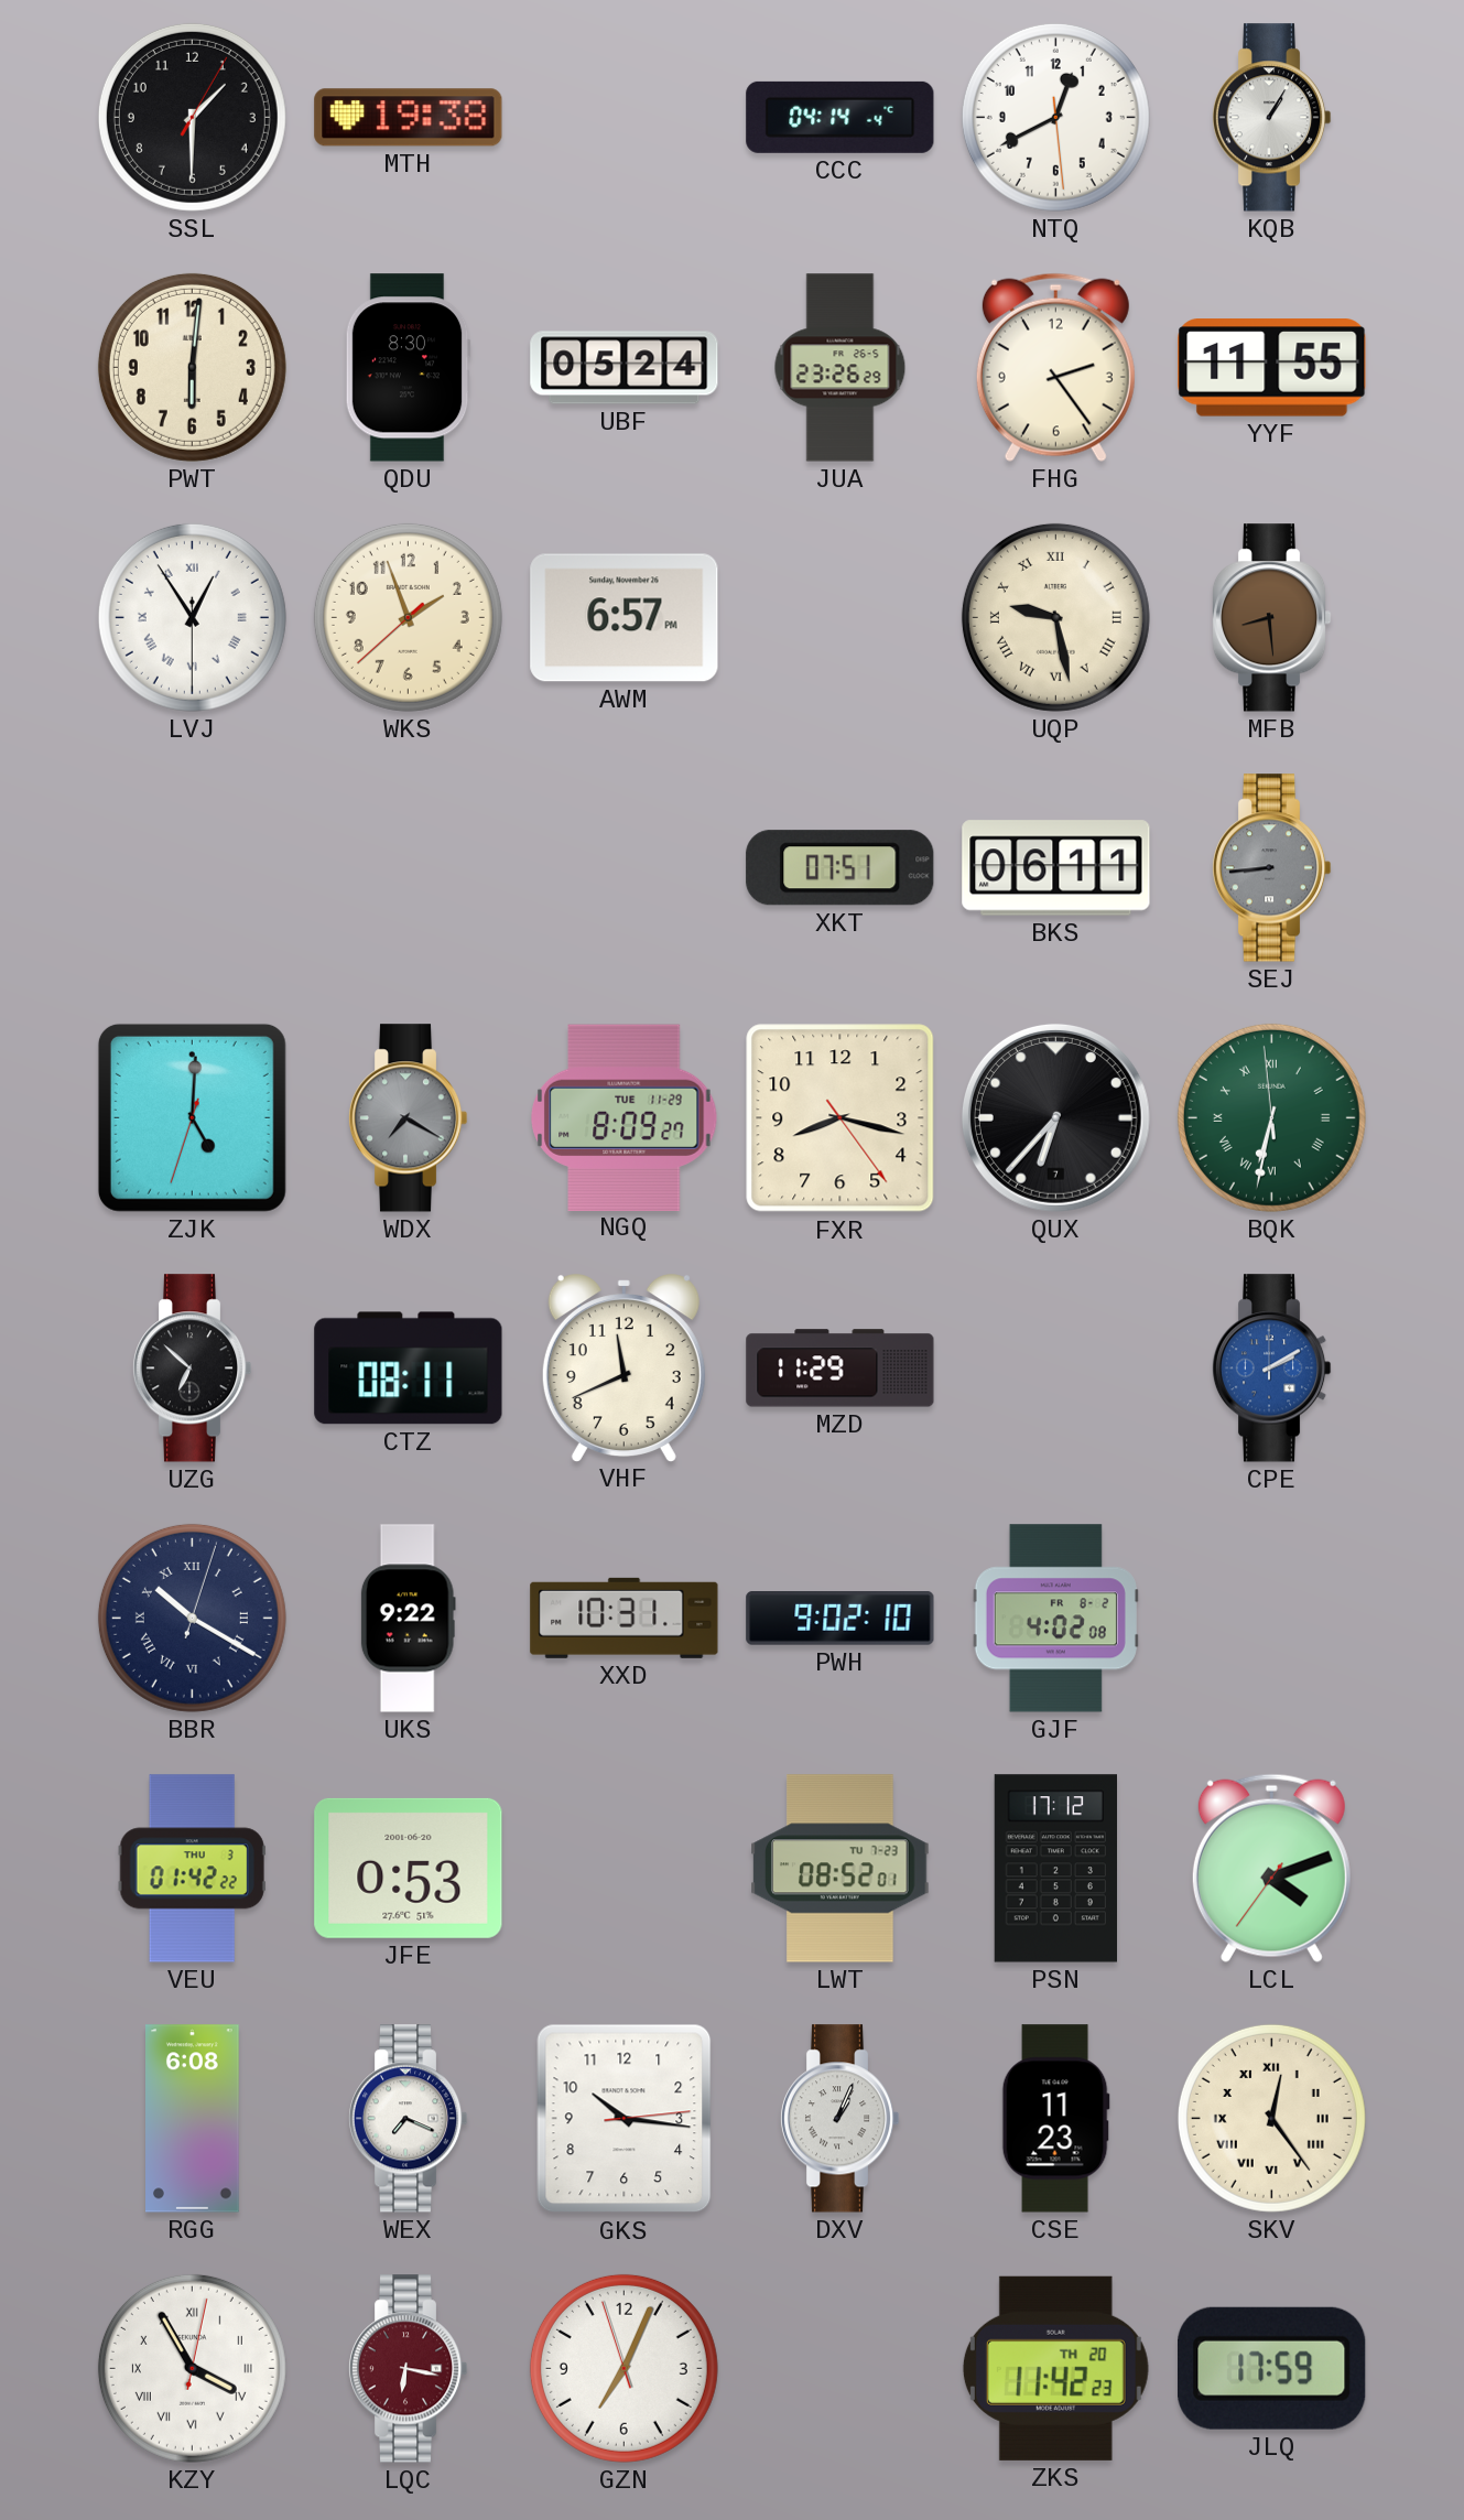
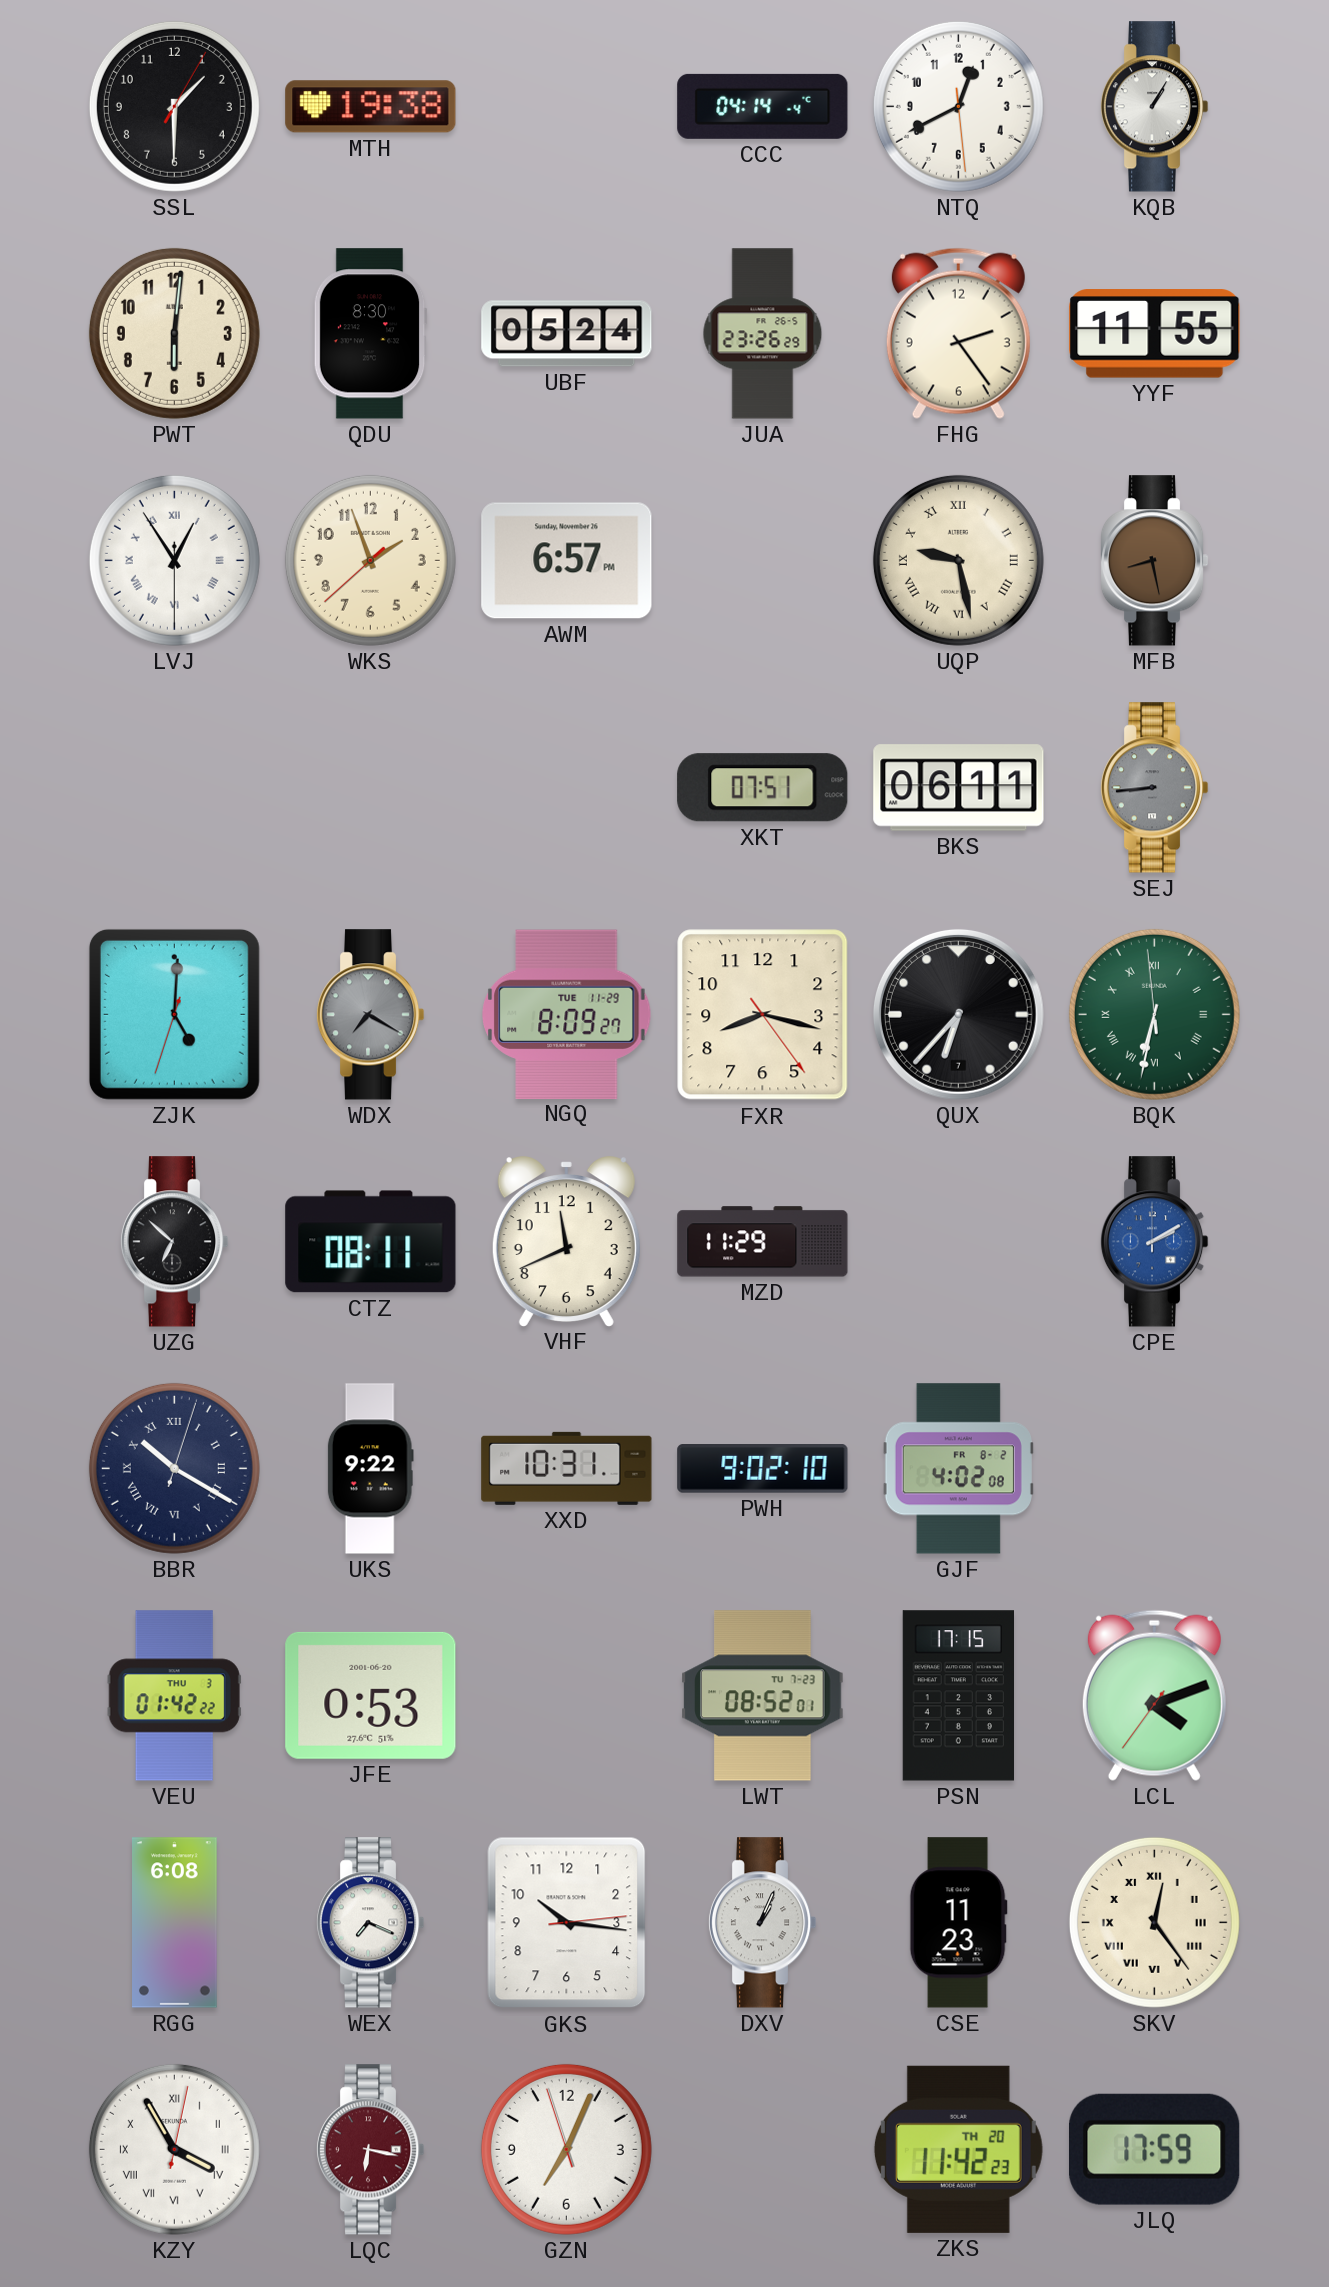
MFB: 8:29 -> 8:28
PSN: 17:12 -> 17:15
